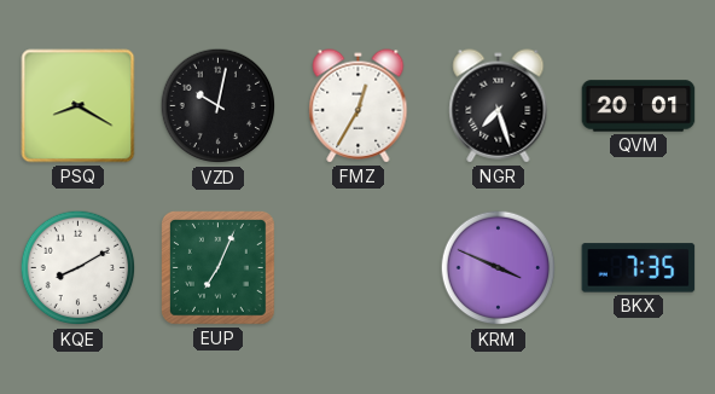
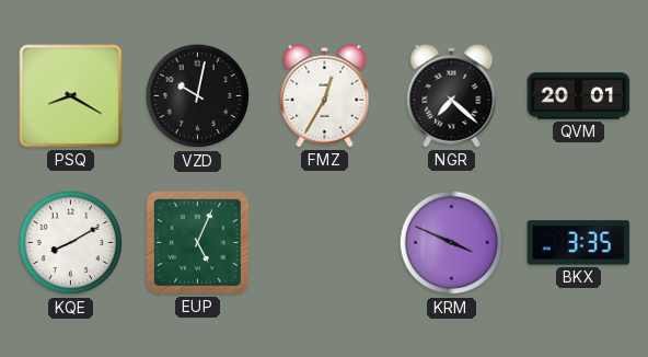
NGR: 7:27 -> 7:22
EUP: 7:04 -> 5:04
BKX: 7:35 -> 3:35
